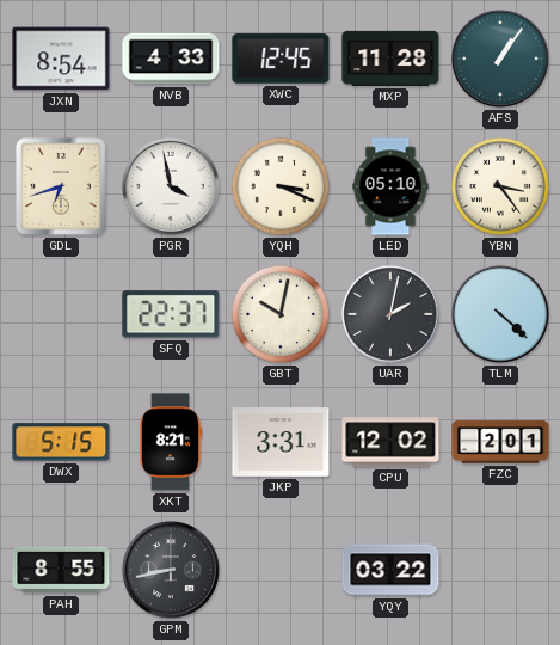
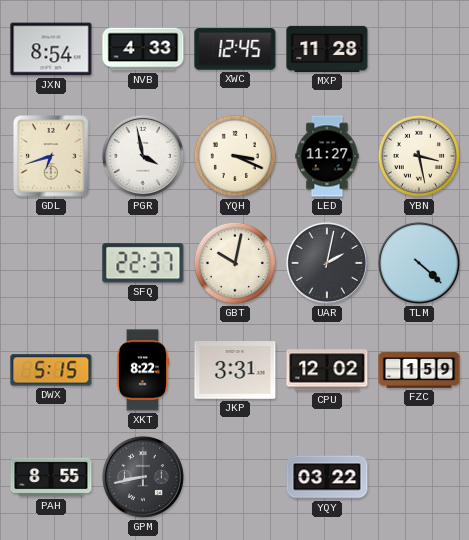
AFS: 1:06 -> none
LED: 05:10 -> 11:27
YBN: 3:24 -> 3:28
XKT: 8:21 -> 8:22
FZC: 2:01 -> 1:59
